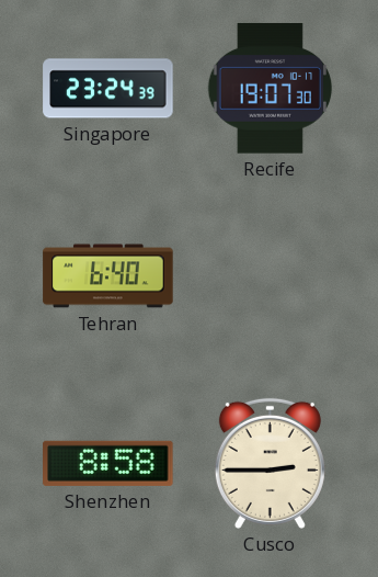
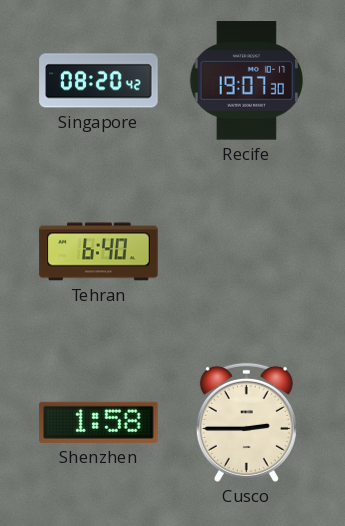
Singapore: 23:24 -> 08:20
Shenzhen: 8:58 -> 1:58
